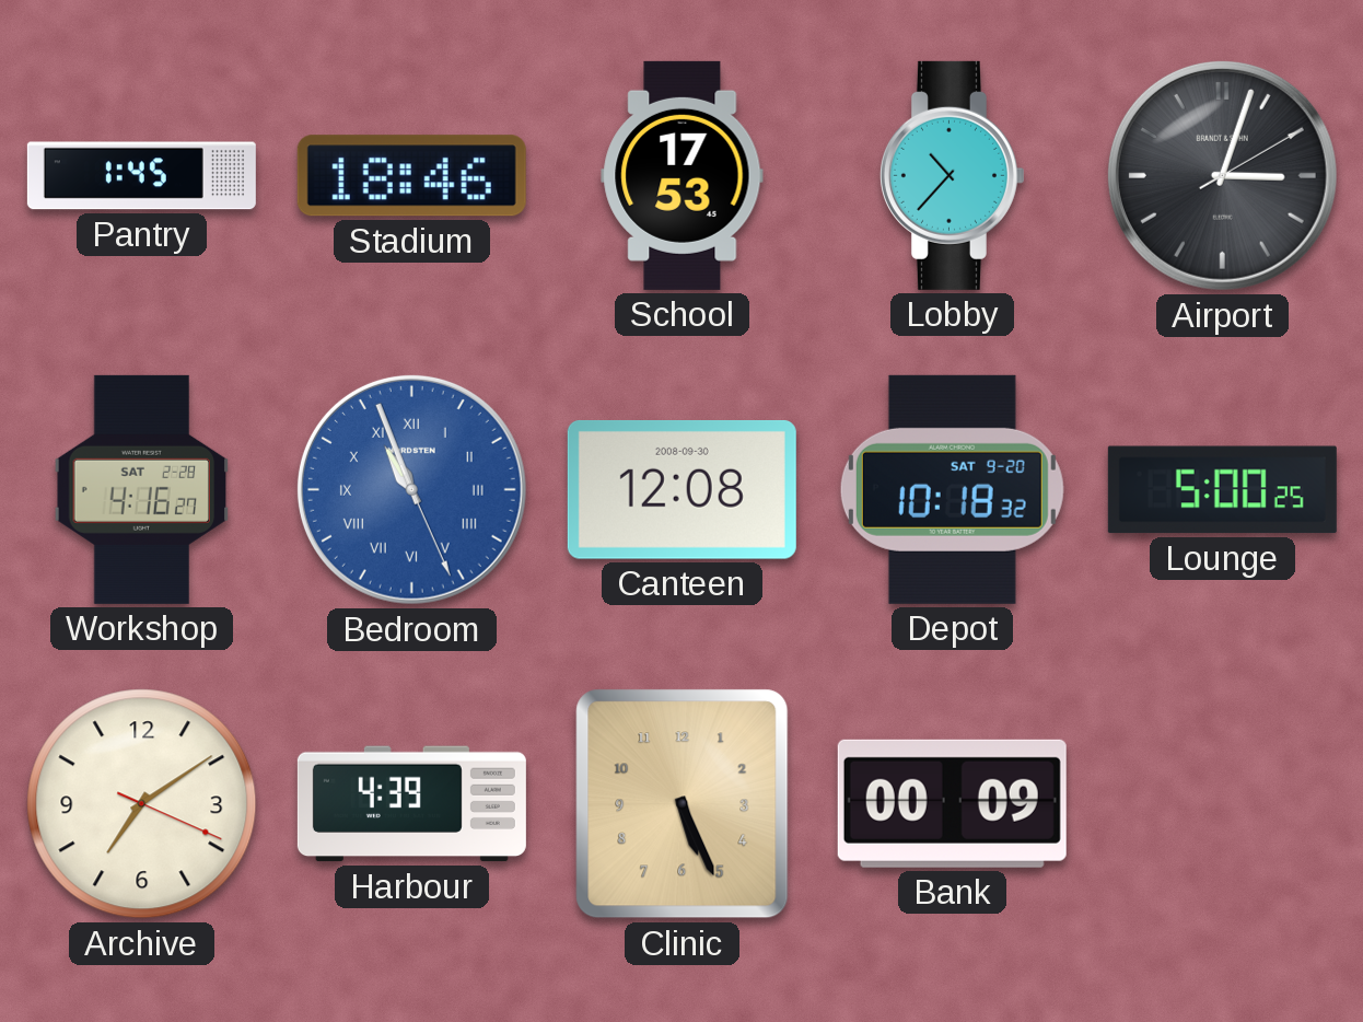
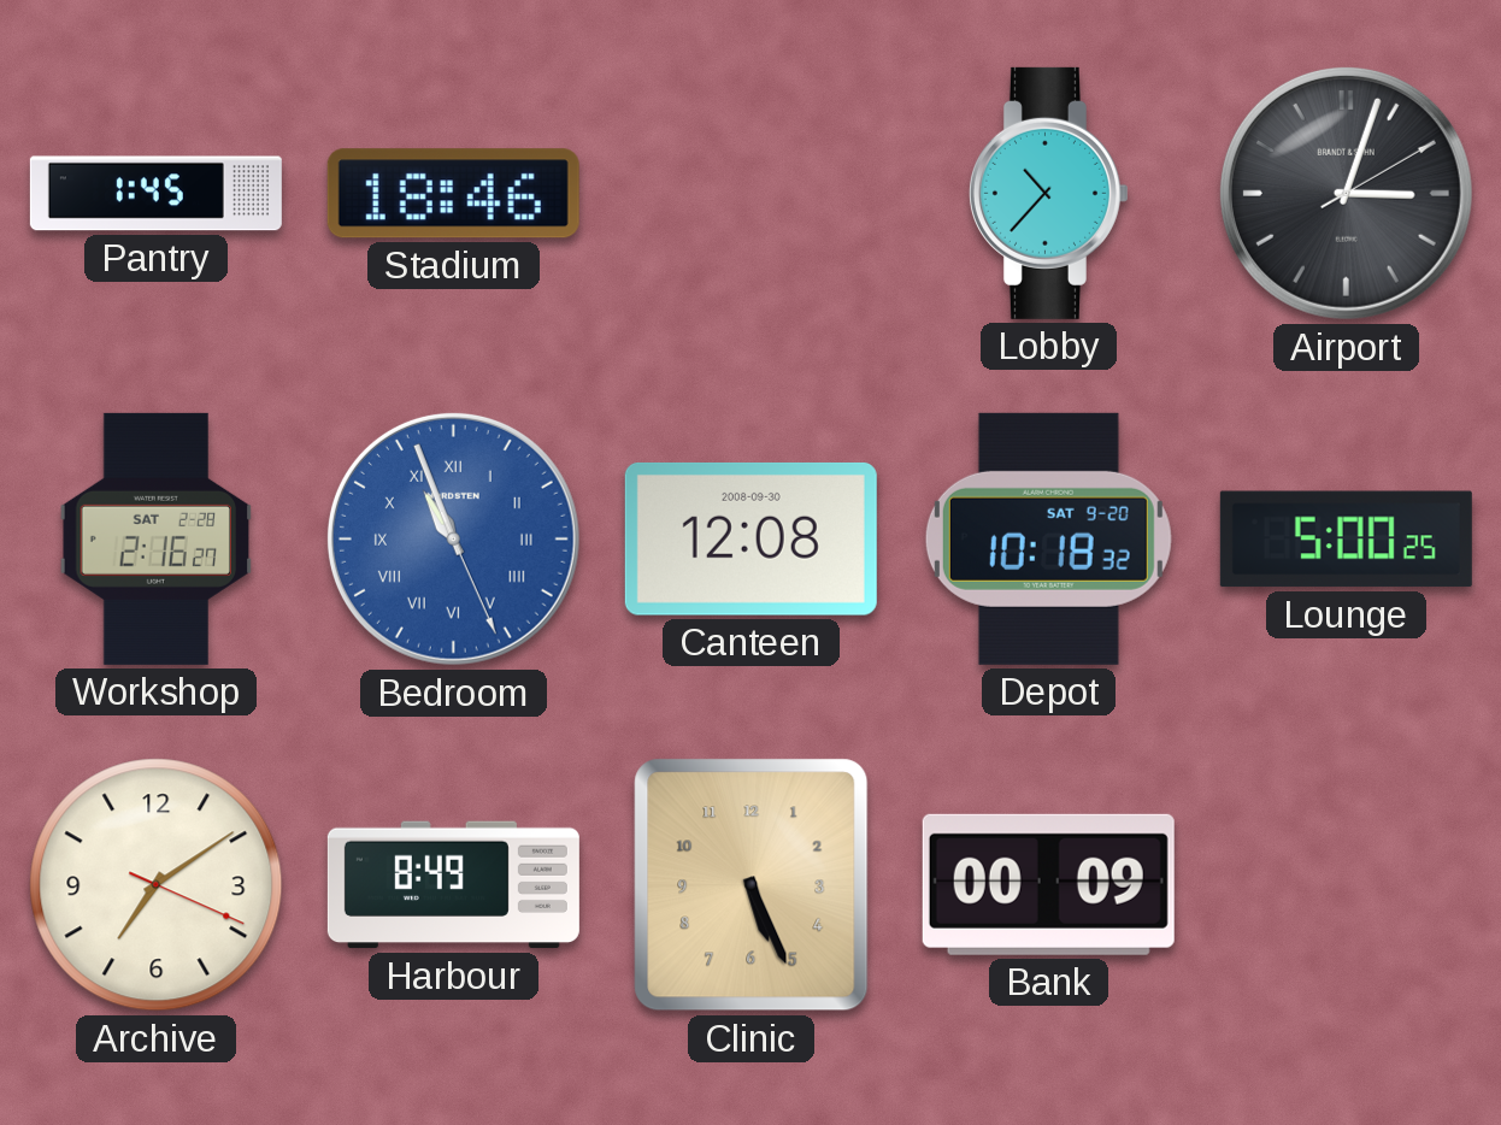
School: 17:53 -> none
Workshop: 4:16 -> 2:16
Harbour: 4:39 -> 8:49
